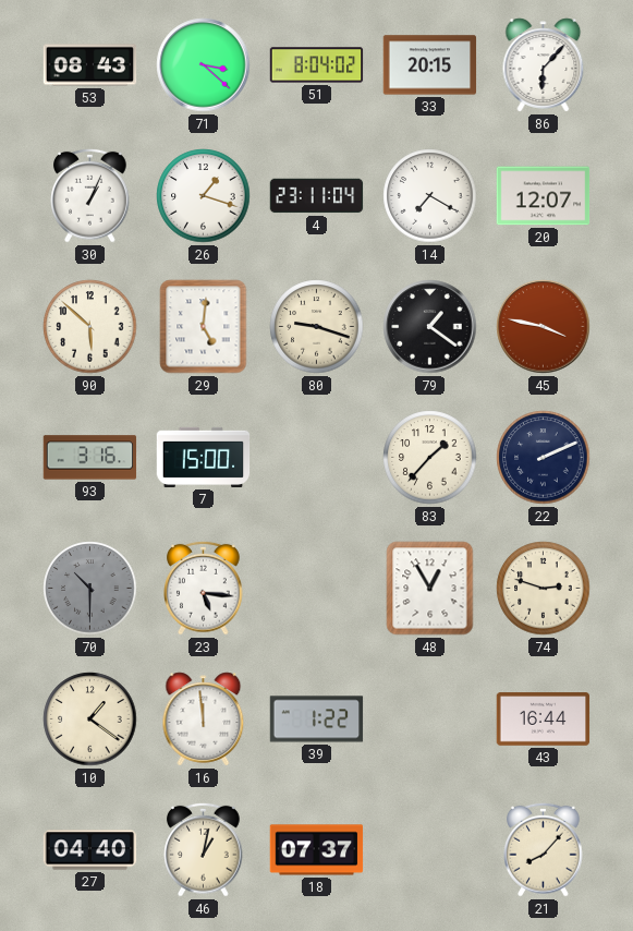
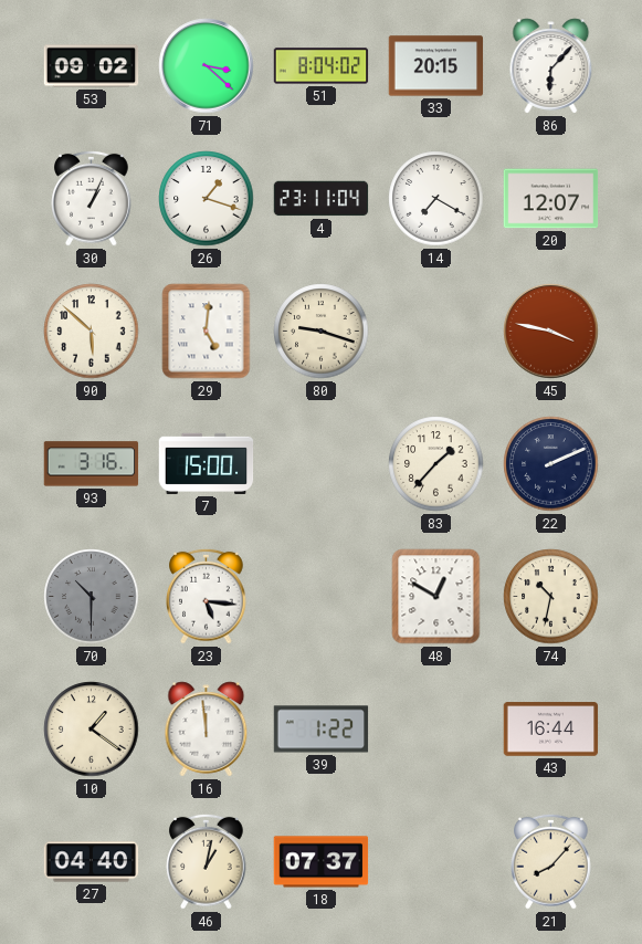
53: 08:43 -> 09:02
79: 1:21 -> none
48: 12:55 -> 12:50
74: 2:48 -> 10:32
